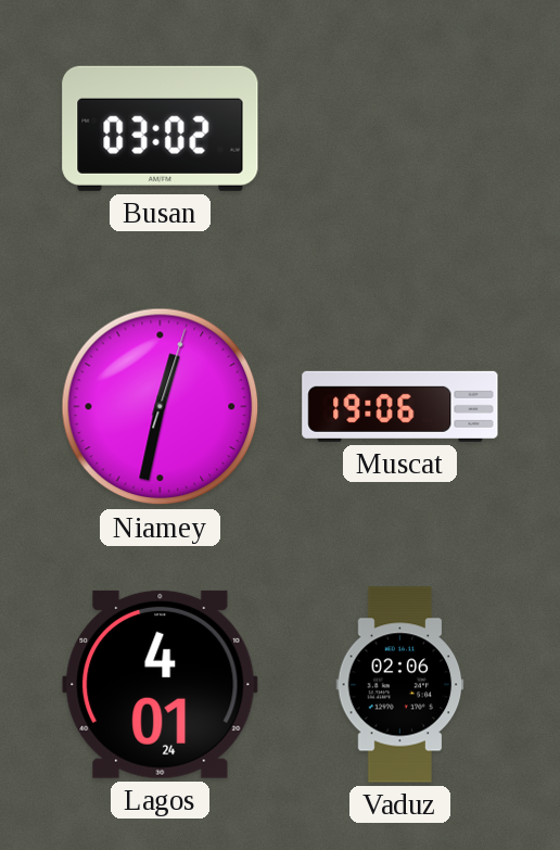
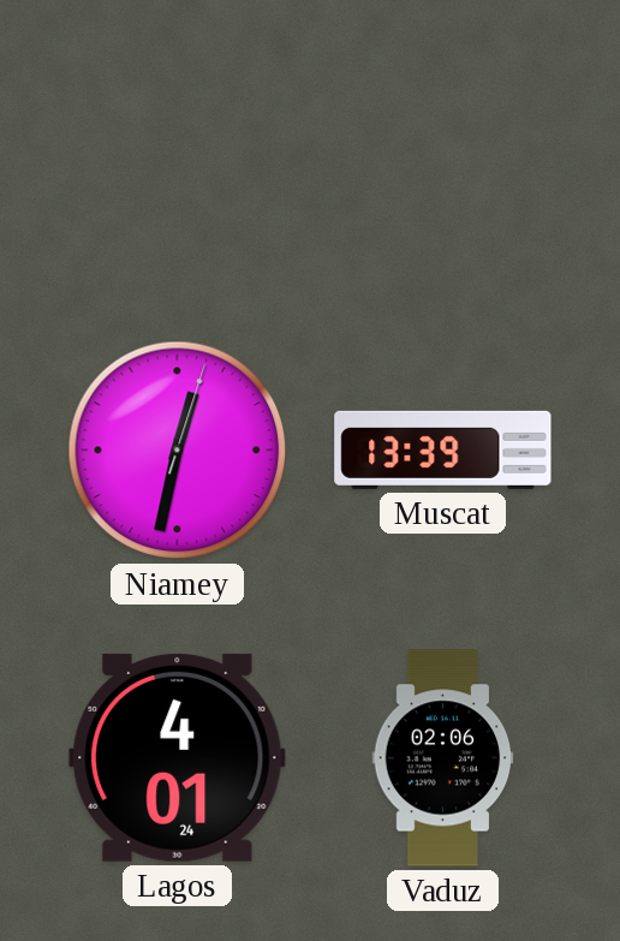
Busan: 03:02 -> none
Muscat: 19:06 -> 13:39
